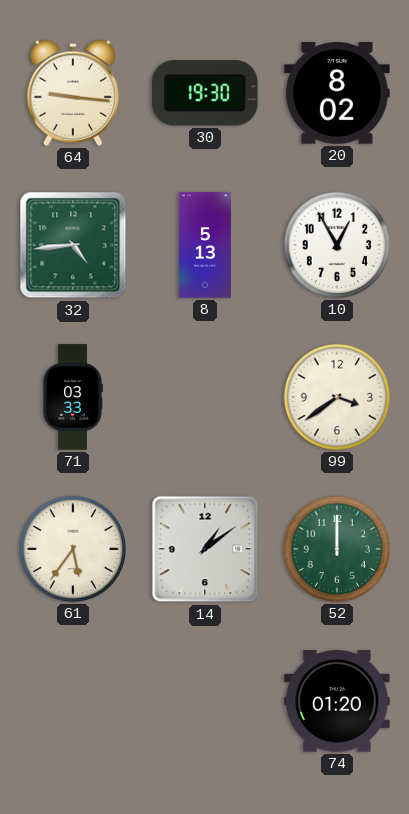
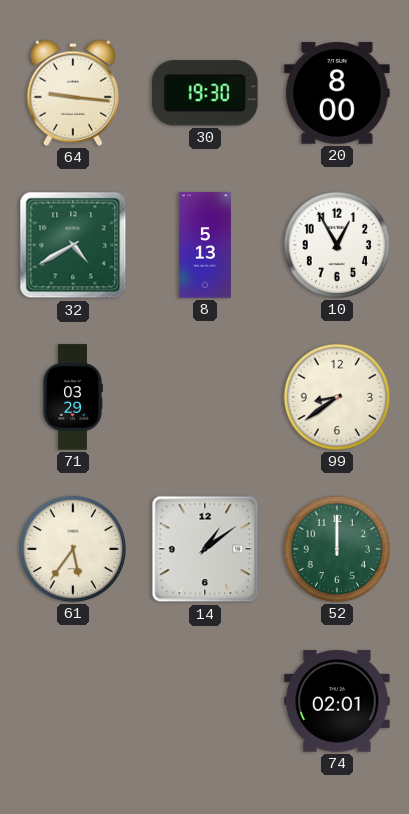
20: 8:02 -> 8:00
32: 4:44 -> 4:40
71: 03:33 -> 03:29
99: 3:39 -> 8:39
74: 01:20 -> 02:01
